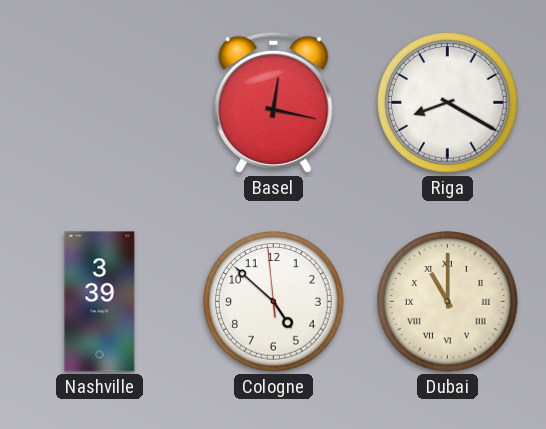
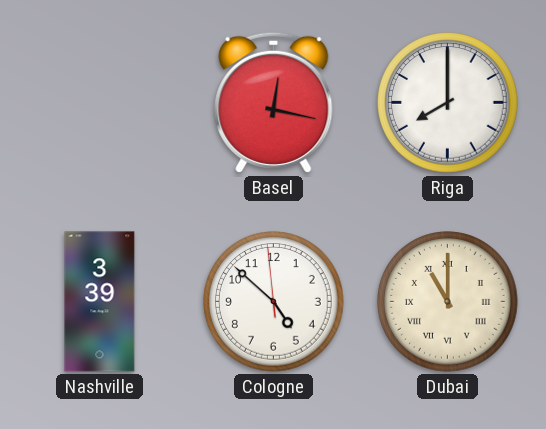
Riga: 8:20 -> 8:00
